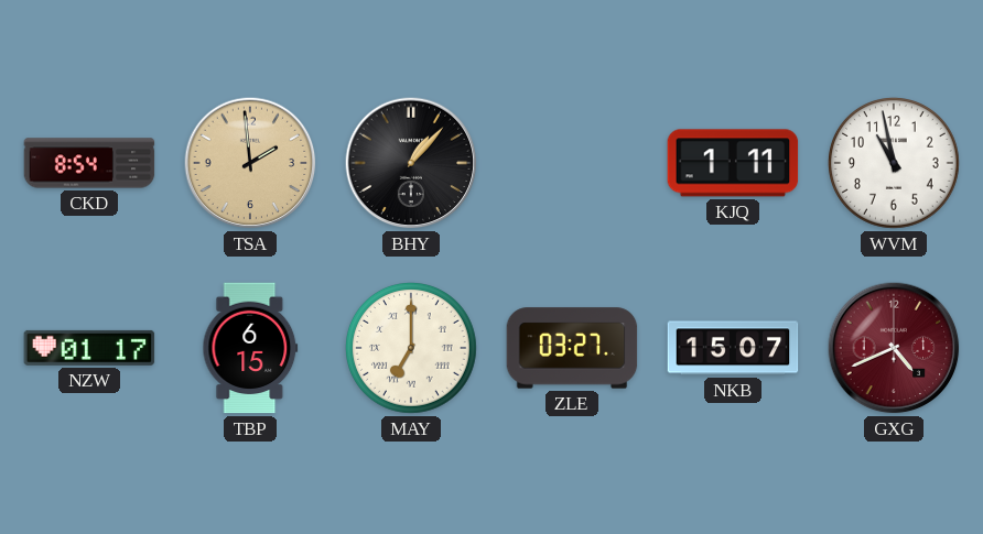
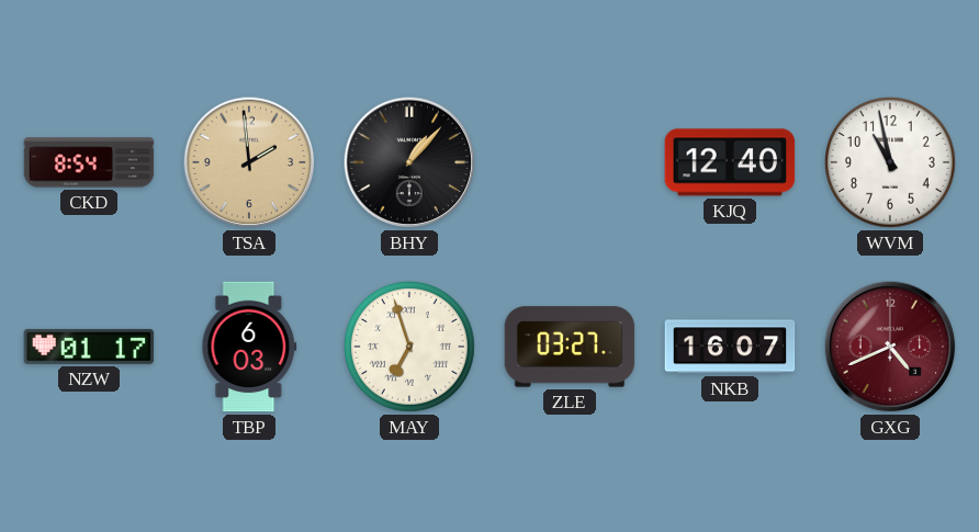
KJQ: 1:11 -> 12:40
TBP: 6:15 -> 6:03
MAY: 7:00 -> 6:57
NKB: 15:07 -> 16:07
